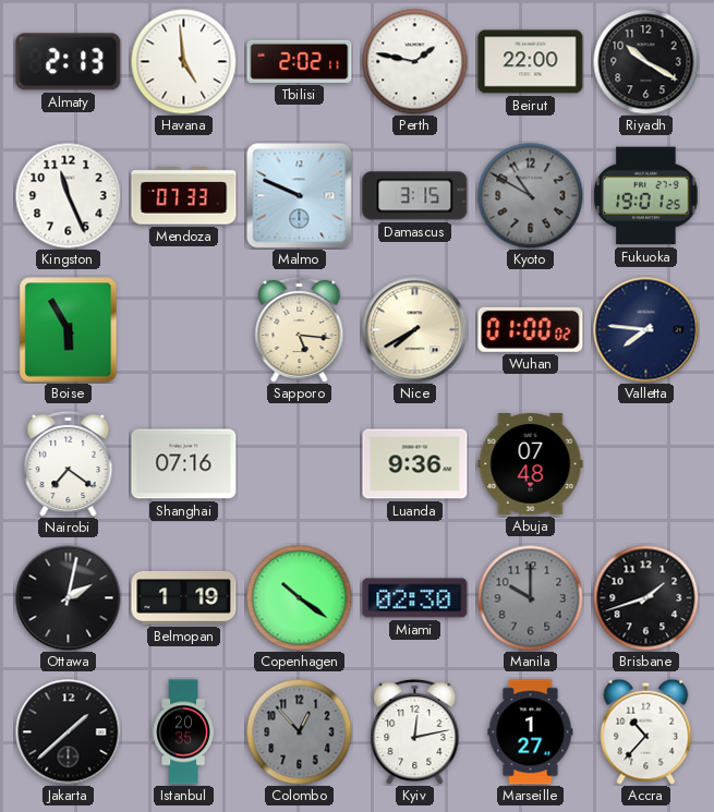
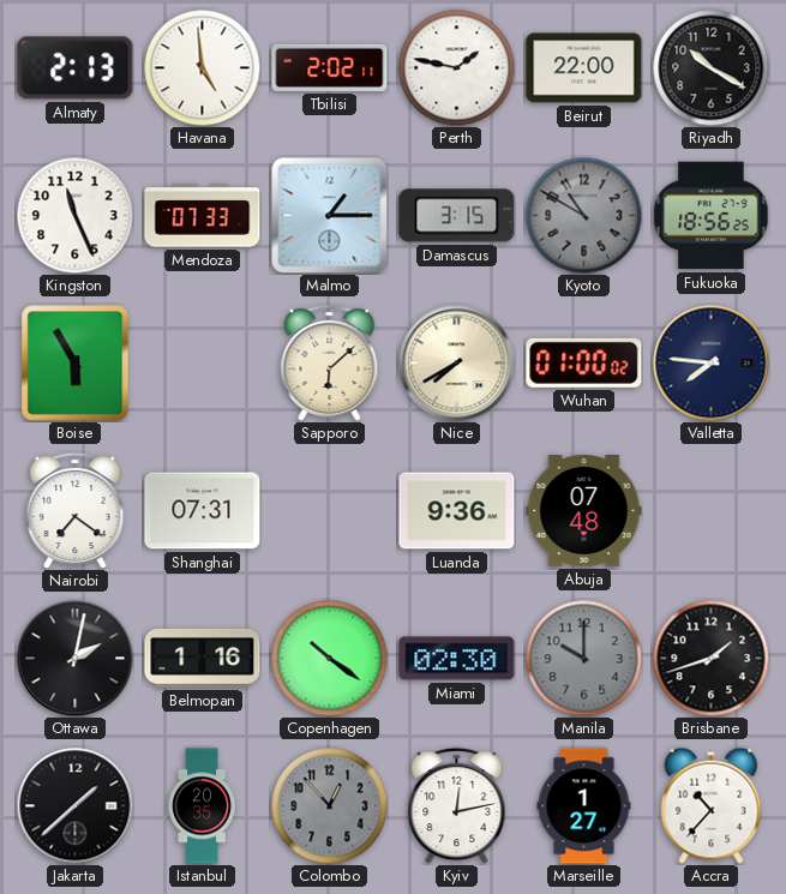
Malmo: 9:49 -> 1:15
Fukuoka: 19:01 -> 18:56
Sapporo: 5:16 -> 6:08
Shanghai: 07:16 -> 07:31
Belmopan: 1:19 -> 1:16
